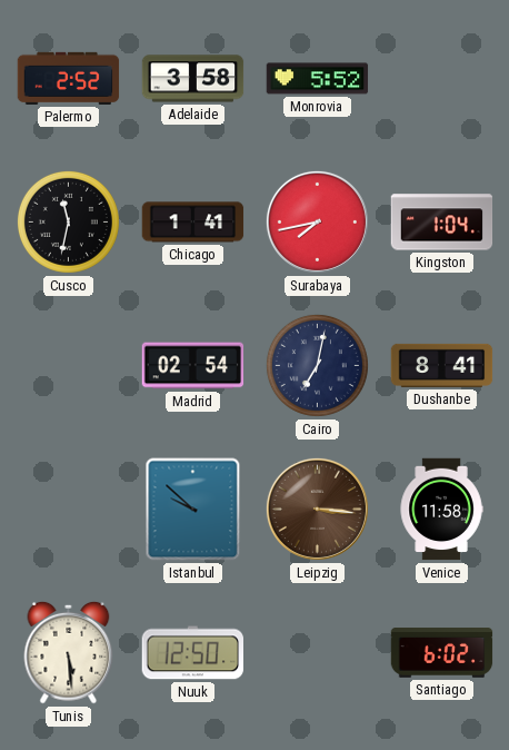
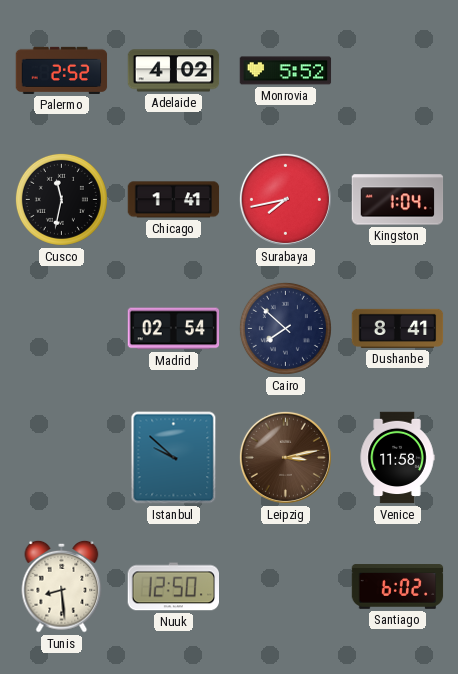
Adelaide: 3:58 -> 4:02
Cairo: 7:02 -> 7:52
Leipzig: 3:16 -> 3:13
Tunis: 5:29 -> 8:29
